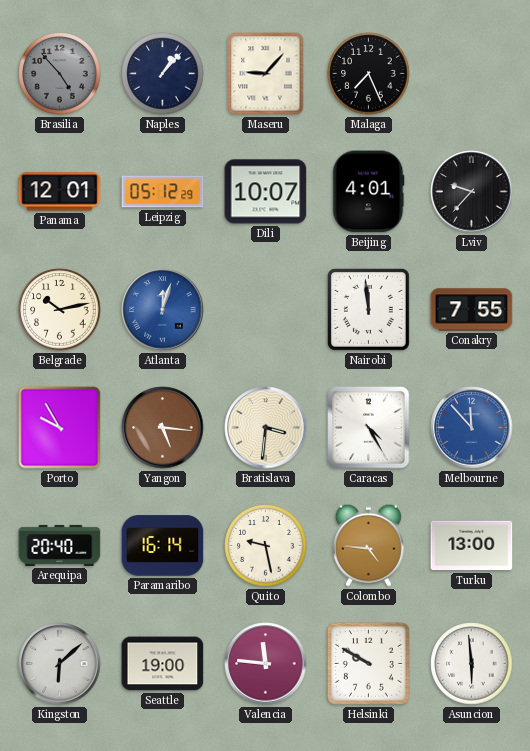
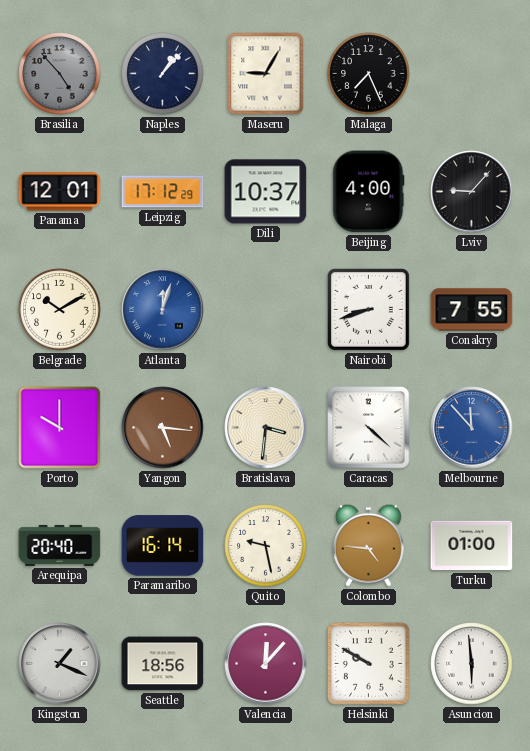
Maseru: 9:07 -> 9:05
Leipzig: 05:12 -> 17:12
Dili: 10:07 -> 10:37
Beijing: 4:01 -> 4:00
Lviv: 9:37 -> 9:07
Belgrade: 10:13 -> 10:10
Nairobi: 11:59 -> 8:42
Porto: 9:55 -> 10:00
Caracas: 4:25 -> 4:22
Turku: 13:00 -> 01:00
Kingston: 6:08 -> 1:19
Seattle: 19:00 -> 18:56
Valencia: 11:46 -> 12:07
